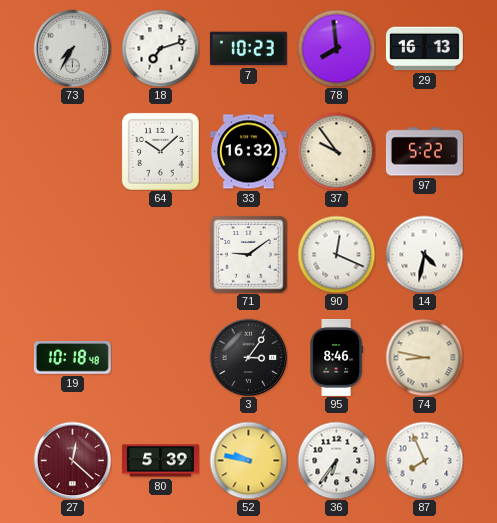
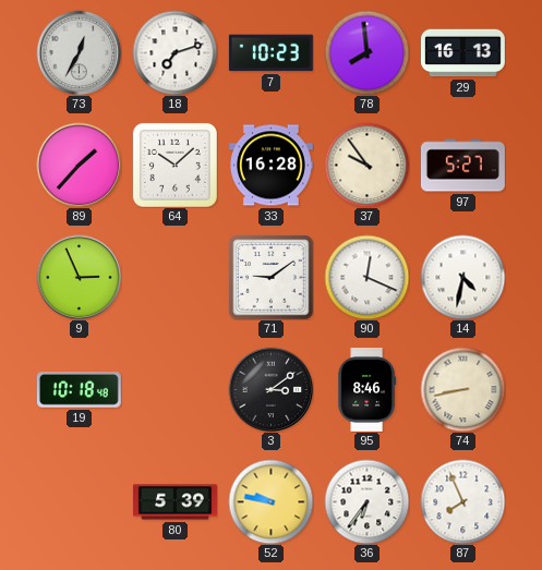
73: 7:35 -> 12:35
89: none -> 1:37
33: 16:32 -> 16:28
97: 5:22 -> 5:27
9: none -> 2:56
3: 3:06 -> 3:09
74: 8:47 -> 8:43
27: 12:22 -> none
